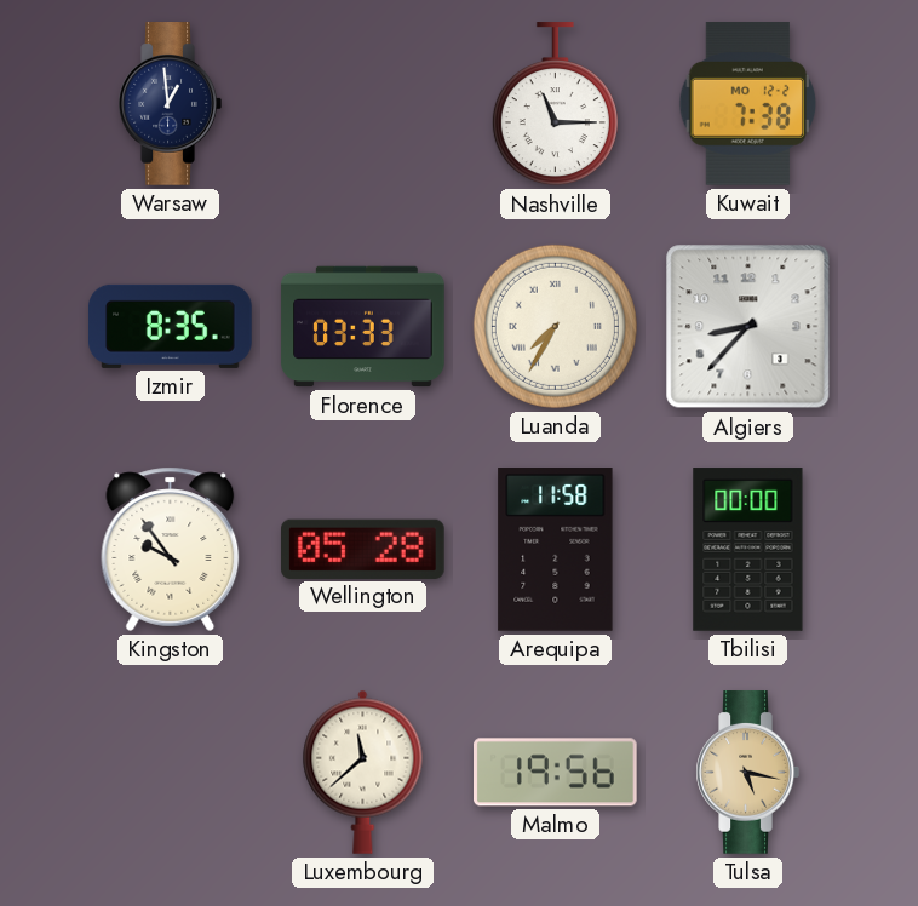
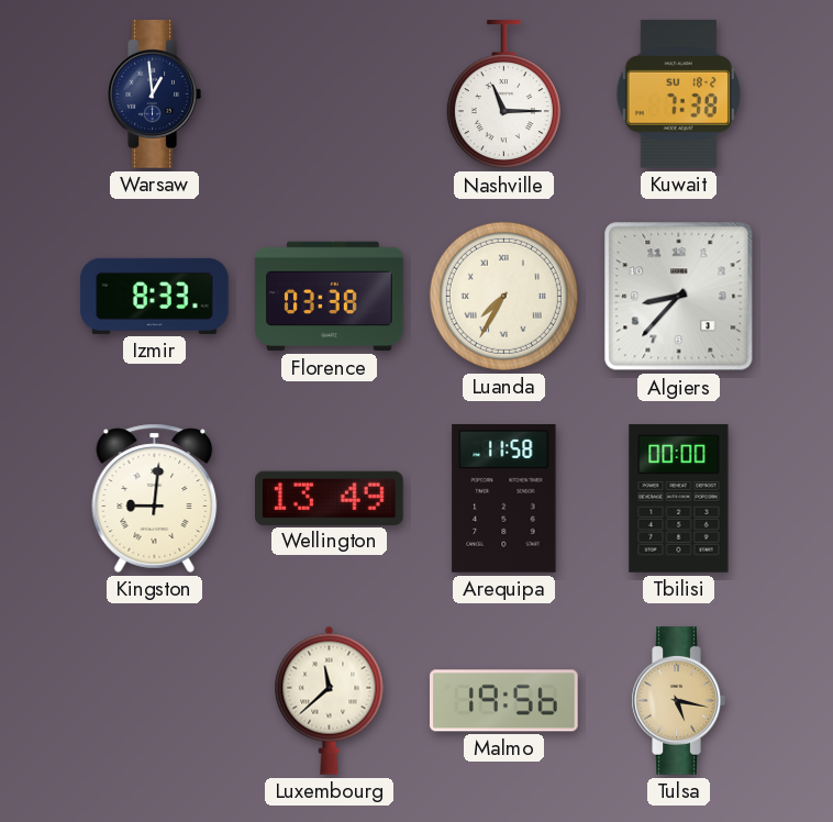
Kuwait date: MO 12-2 -> SU 18-2
Izmir: 8:35 -> 8:33
Florence: 03:33 -> 03:38
Kingston: 9:54 -> 9:01
Wellington: 05:28 -> 13:49
